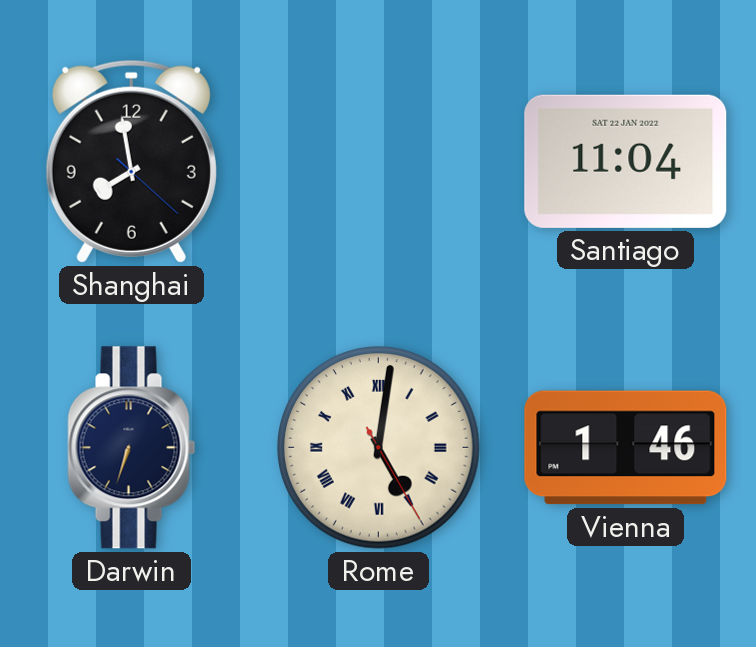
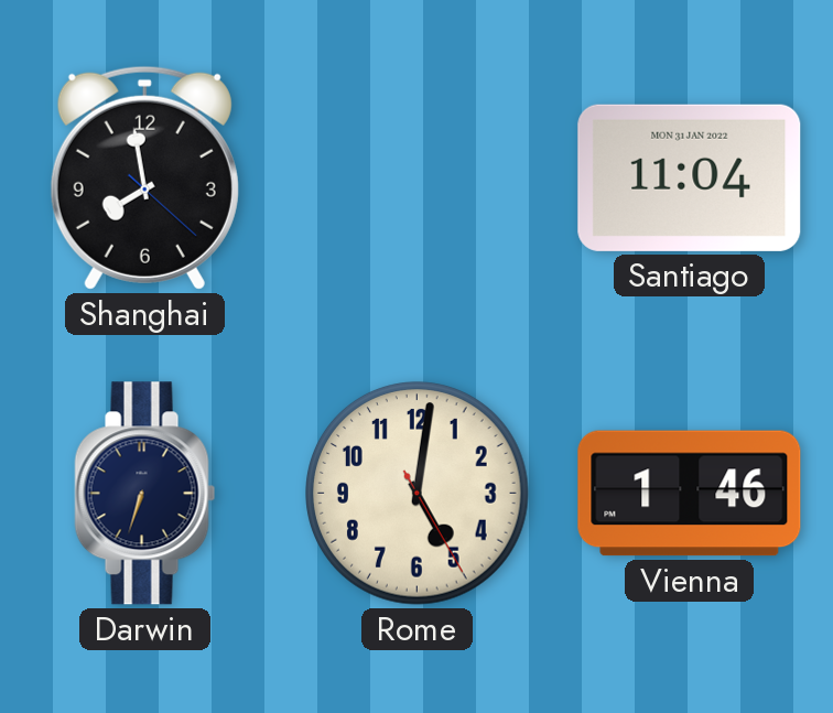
Santiago date: SAT 22 JAN 2022 -> MON 31 JAN 2022
Rome numerals: Roman -> Arabic
